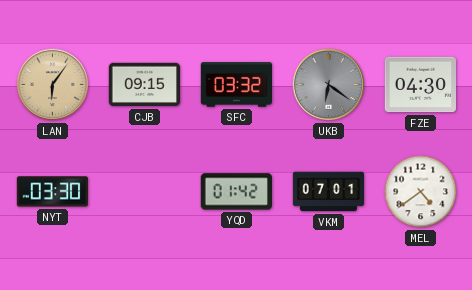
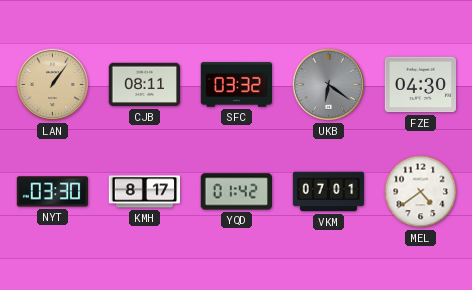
LAN: 6:06 -> 1:06
CJB: 09:15 -> 08:11
KMH: none -> 8:17
